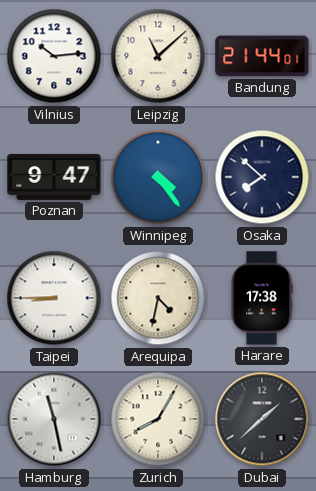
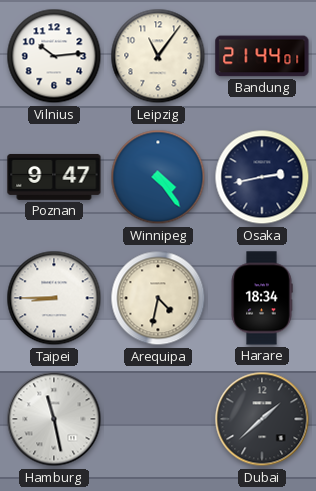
Leipzig: 11:08 -> 11:06
Osaka: 7:52 -> 2:43
Harare: 17:38 -> 18:34
Zurich: 8:05 -> none
